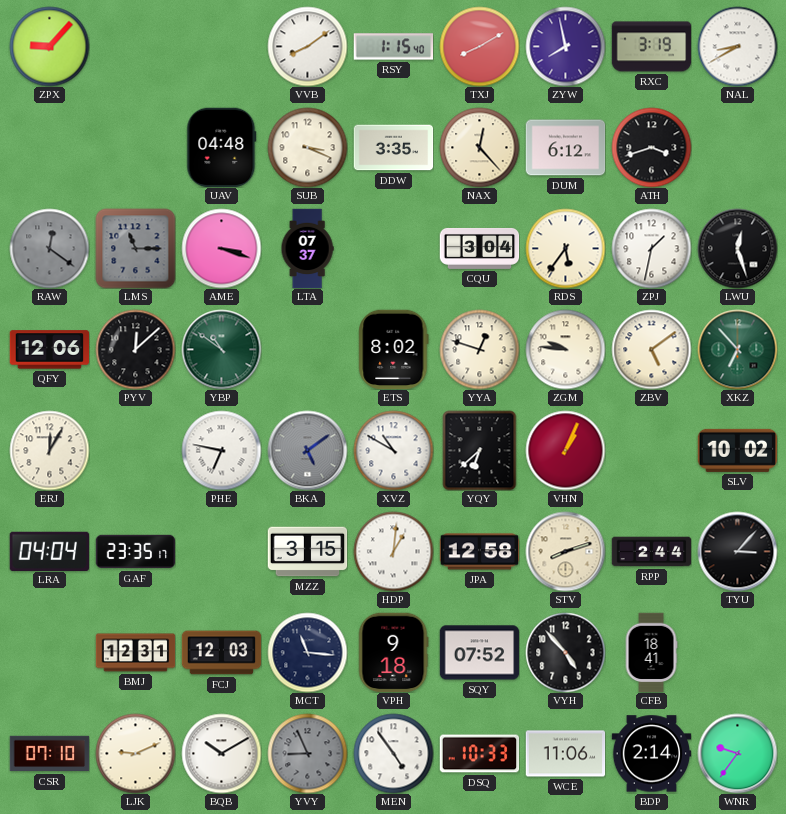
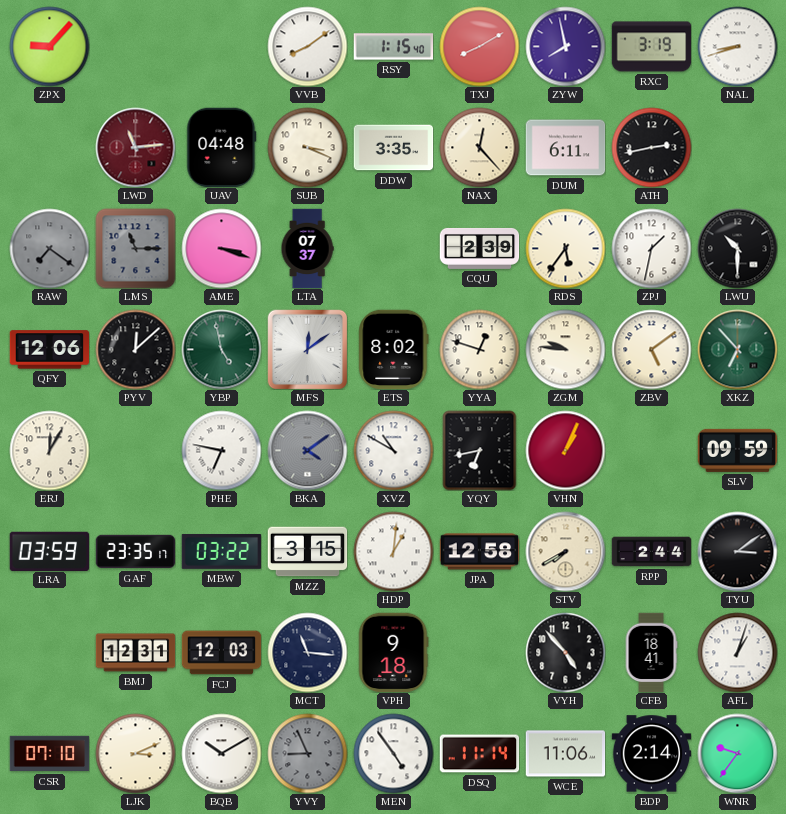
NAL: 8:40 -> 8:42
LWD: none -> 11:14
DUM: 6:12 -> 6:11
ATH: 3:42 -> 2:43
RAW: 12:21 -> 7:21
CQU: 3:04 -> 2:39
LWU: 12:27 -> 10:30
YBP: 10:51 -> 4:58
MFS: none -> 12:09
BKA: 5:09 -> 4:09
YQY: 6:38 -> 6:43
SLV: 10:02 -> 09:59
LRA: 04:04 -> 03:59
MBW: none -> 03:22
STV: 8:12 -> 7:40
TYU: 3:07 -> 3:09
SQY: 07:52 -> none
AFL: none -> 1:03
LJK: 9:11 -> 3:11
DSQ: 10:33 -> 11:14
